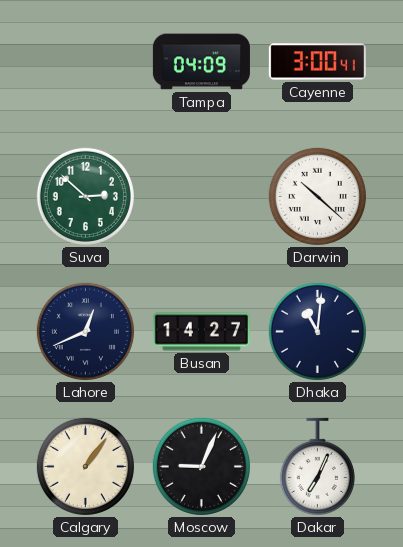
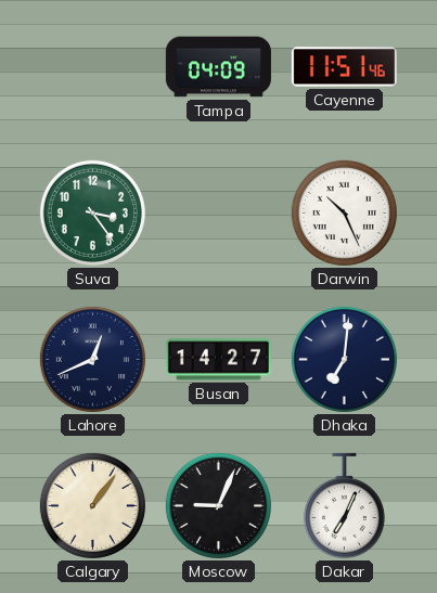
Cayenne: 3:00 -> 11:51
Suva: 2:52 -> 3:24
Darwin: 10:22 -> 10:26
Dhaka: 11:01 -> 7:01
